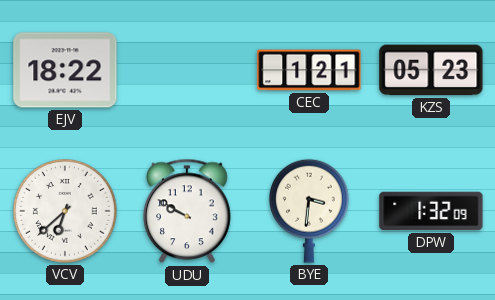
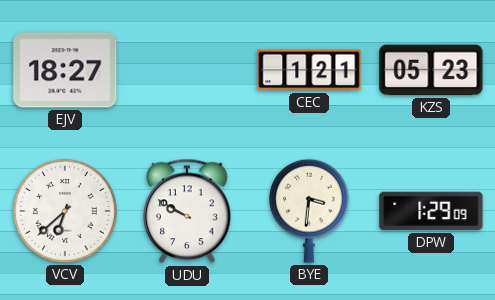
EJV: 18:22 -> 18:27
DPW: 1:32 -> 1:29
